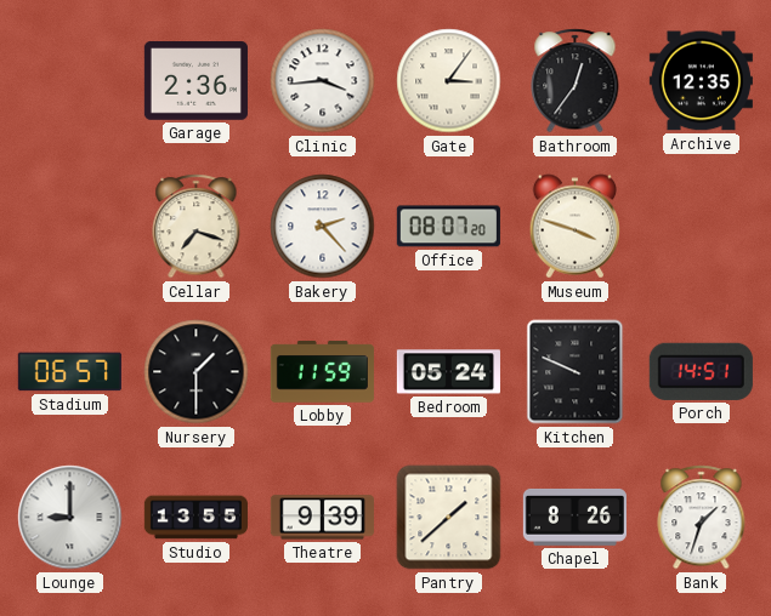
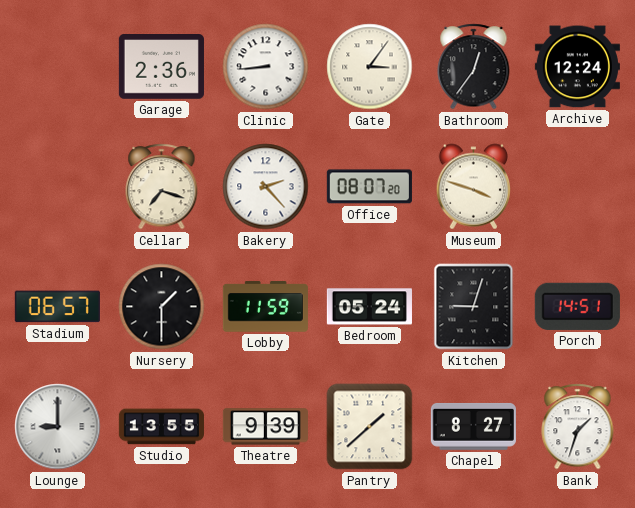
Clinic: 3:44 -> 8:44
Archive: 12:35 -> 12:24
Kitchen: 9:49 -> 9:03
Chapel: 8:26 -> 8:27
